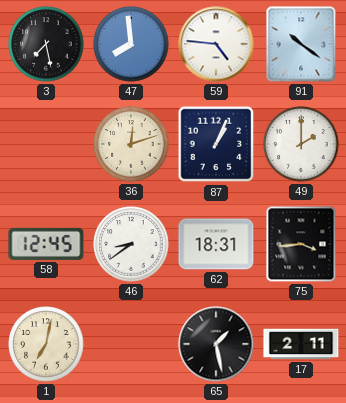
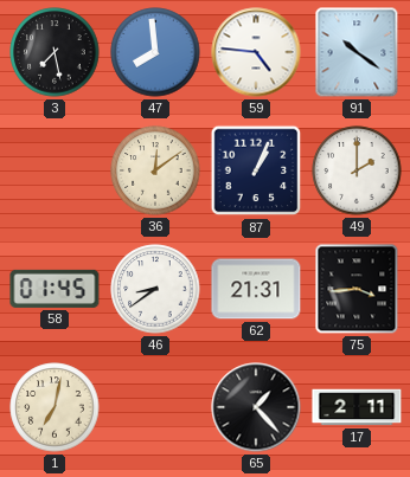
36: 12:12 -> 12:09
58: 12:45 -> 01:45
62: 18:31 -> 21:31
65: 1:28 -> 1:23
